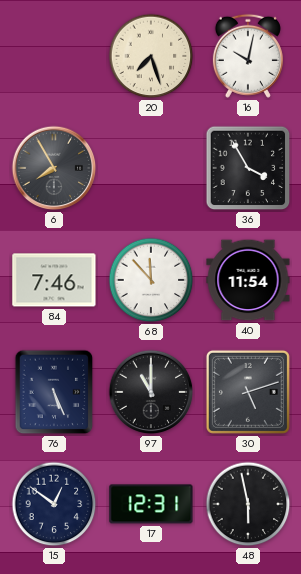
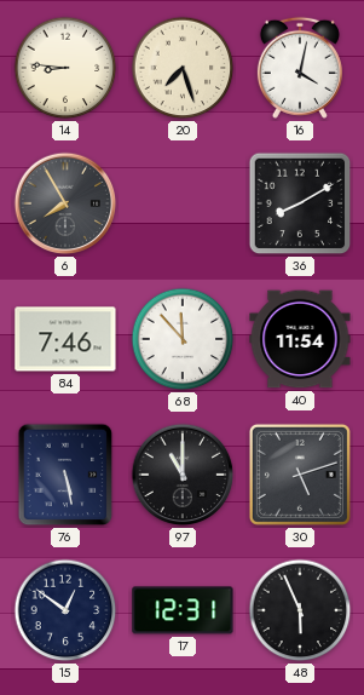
14: none -> 8:46
16: 10:02 -> 4:02
36: 3:55 -> 8:10
76: 5:26 -> 5:28
48: 5:58 -> 5:56
